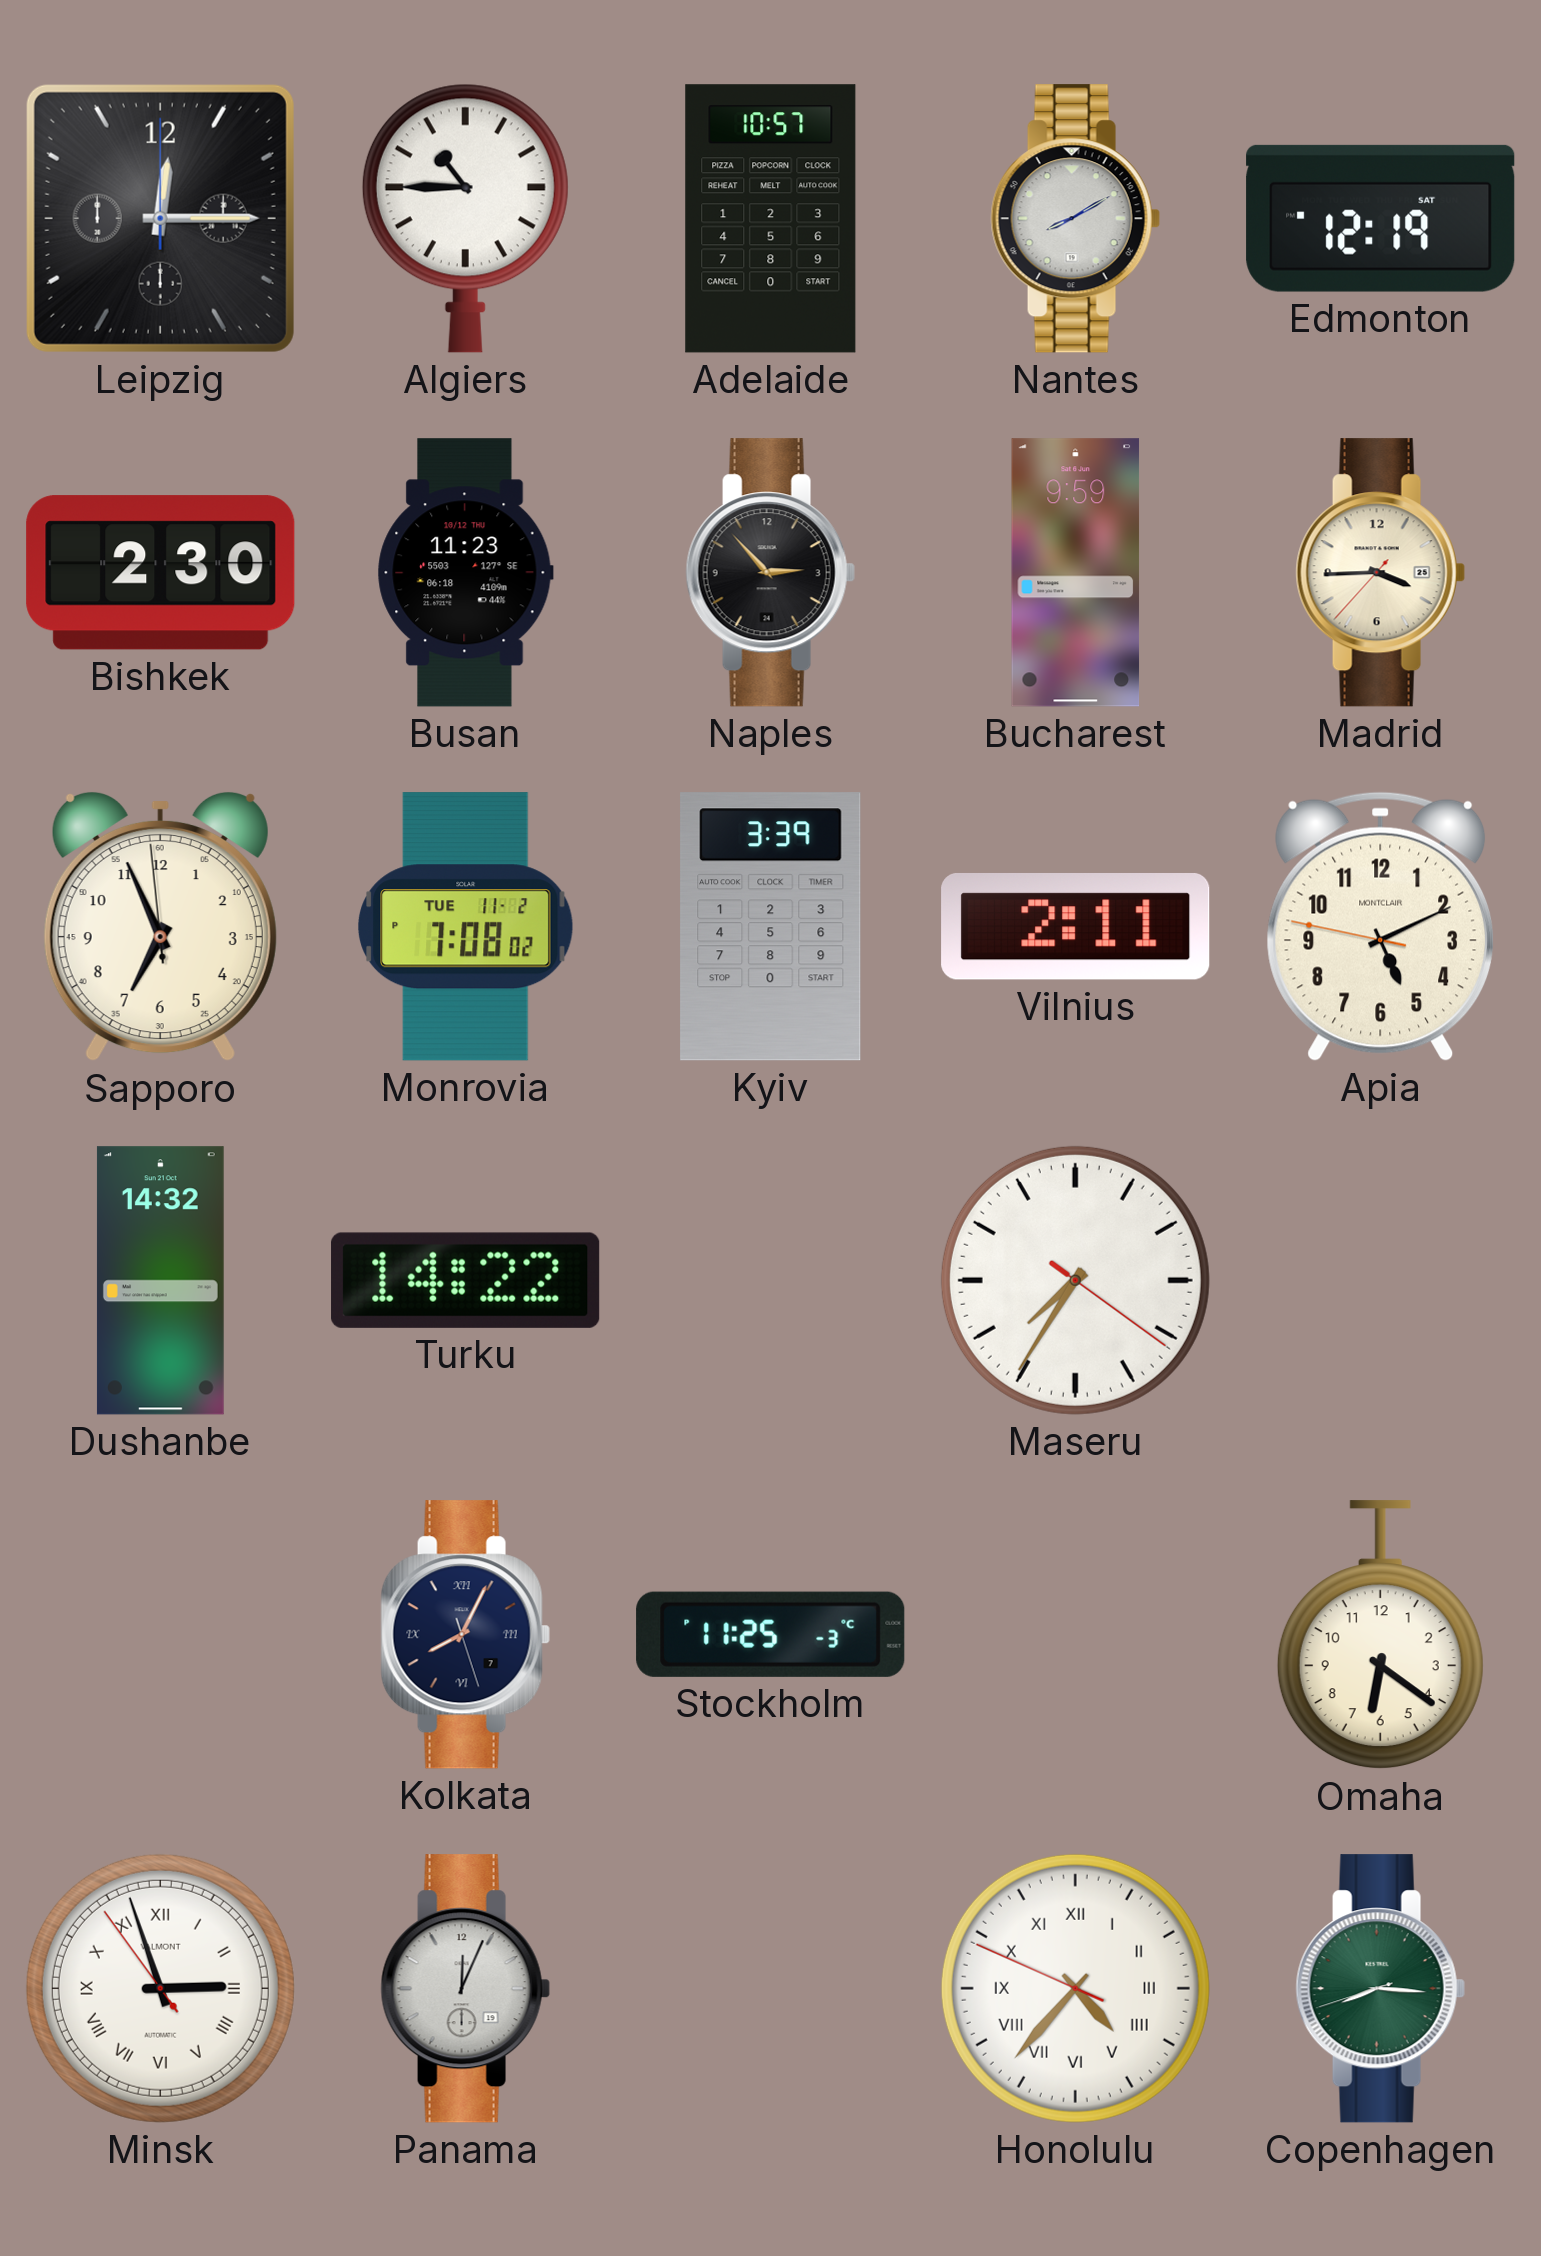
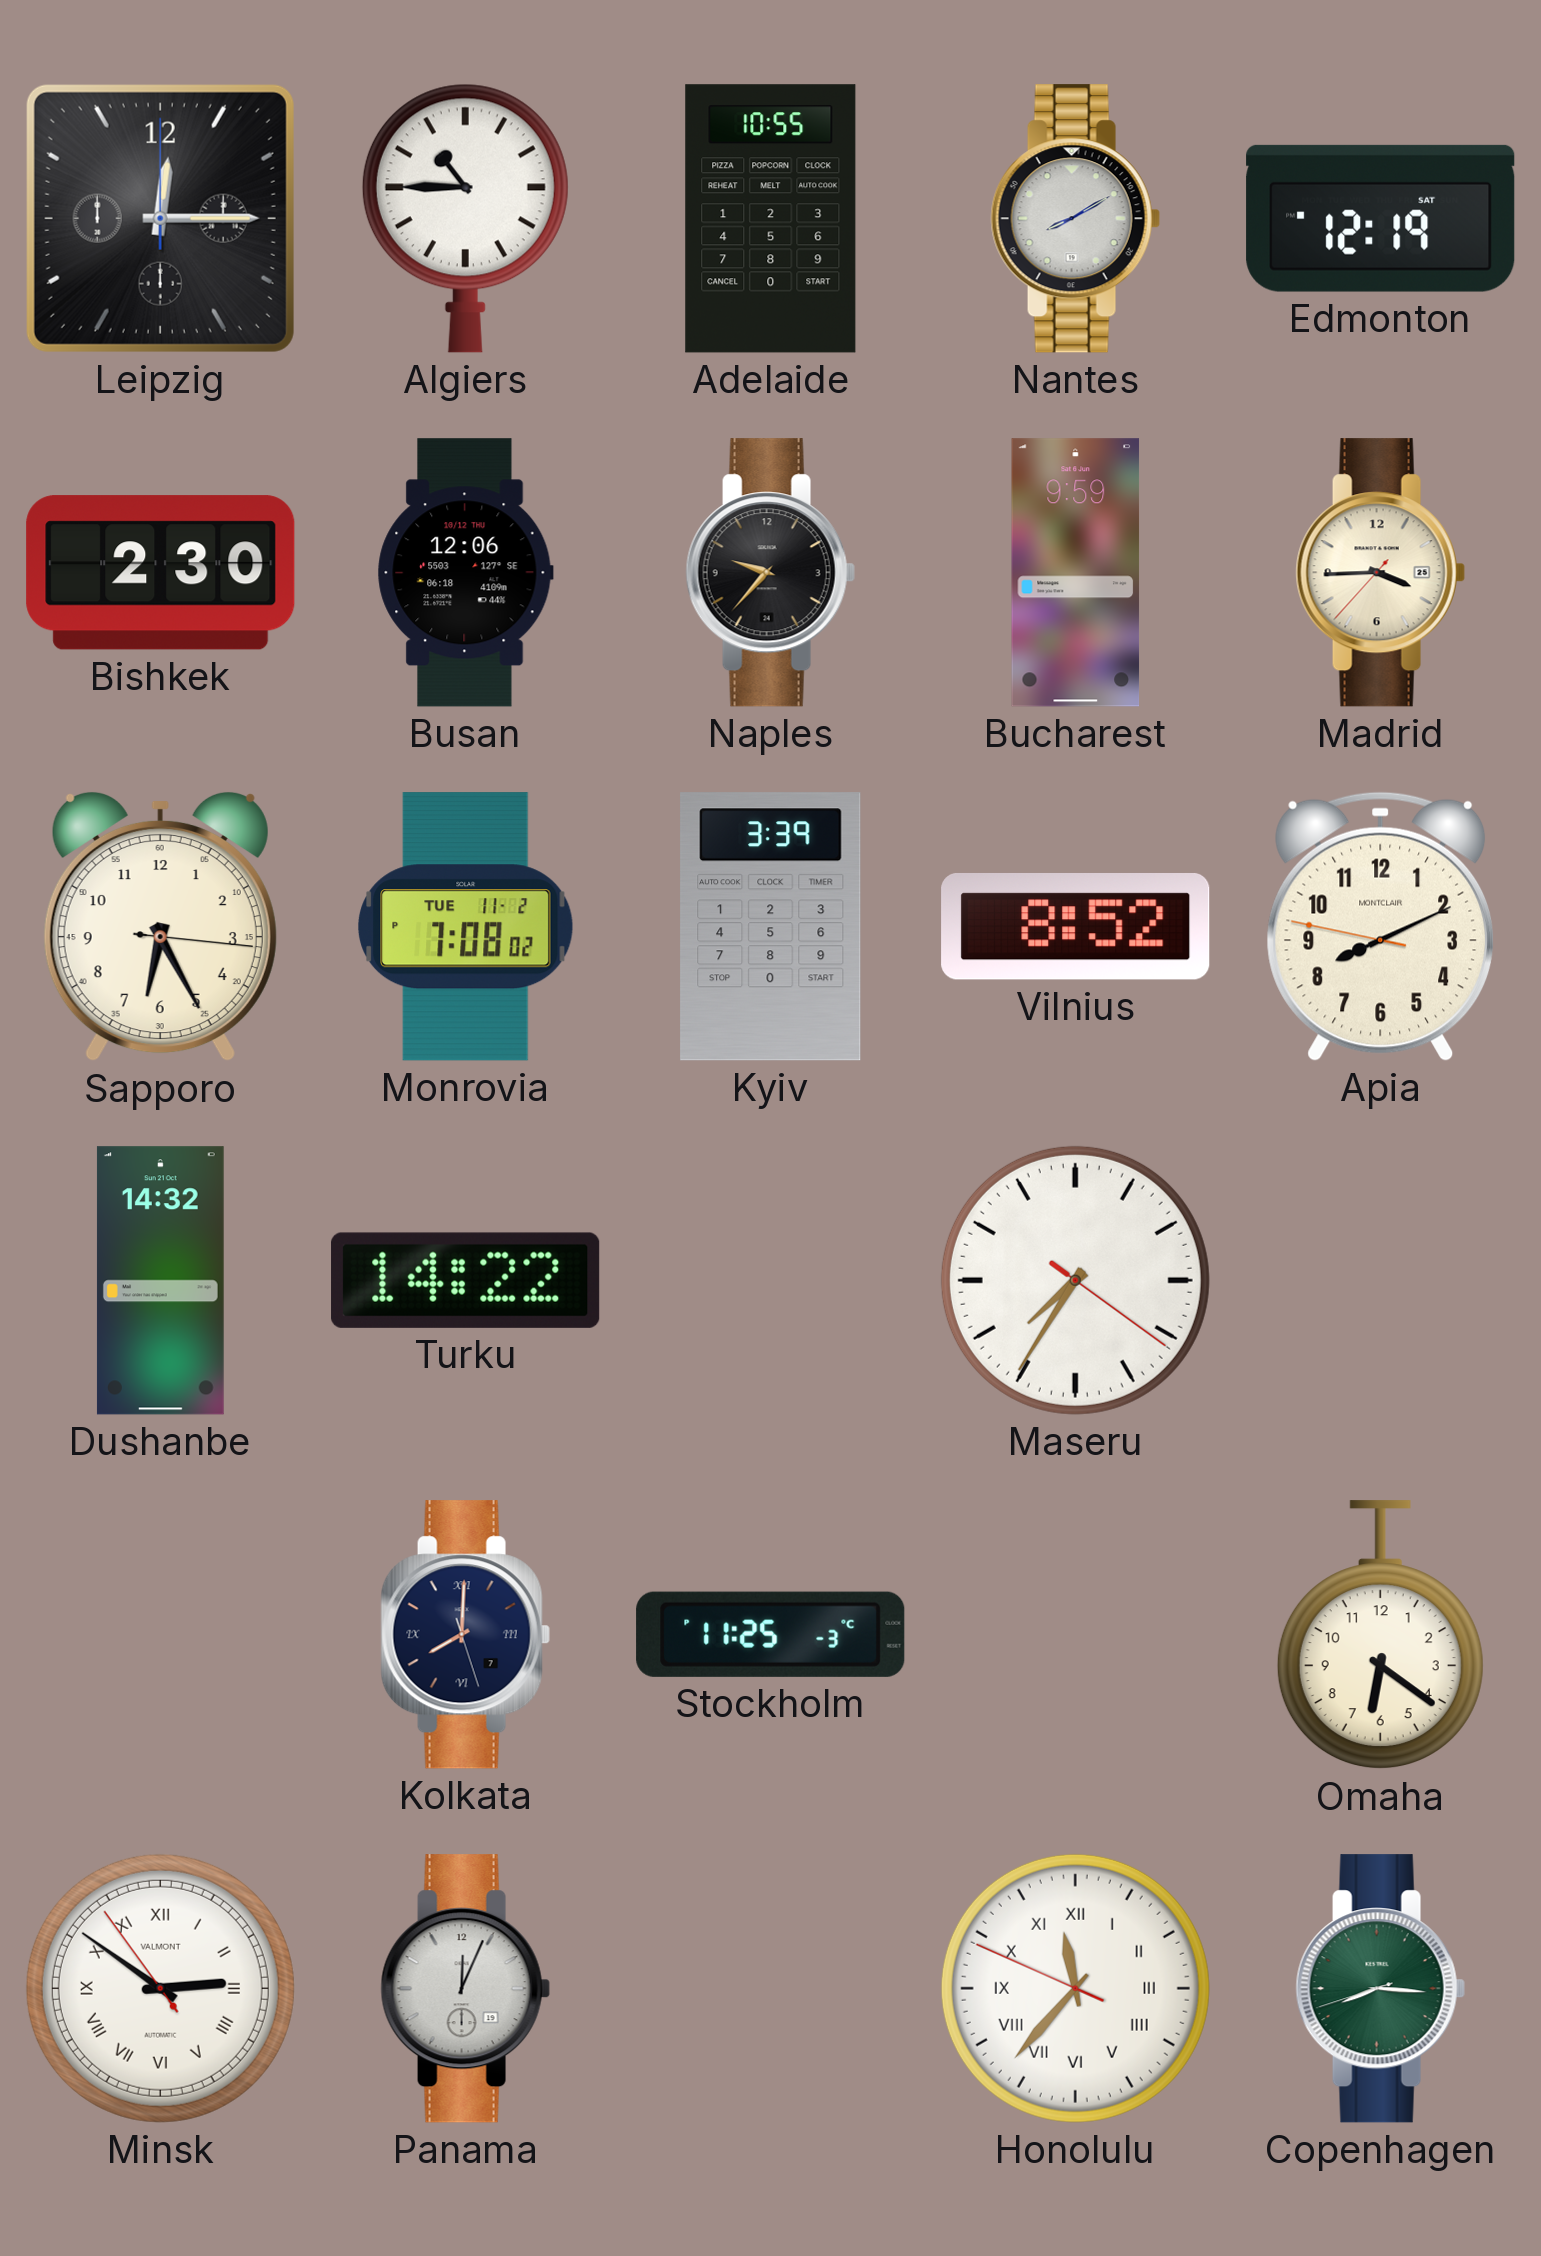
Adelaide: 10:57 -> 10:55
Busan: 11:23 -> 12:06
Naples: 2:53 -> 9:37
Sapporo: 6:55 -> 6:25
Vilnius: 2:11 -> 8:52
Apia: 5:10 -> 8:10
Kolkata: 8:04 -> 8:00
Minsk: 2:56 -> 2:50
Honolulu: 4:36 -> 11:36
